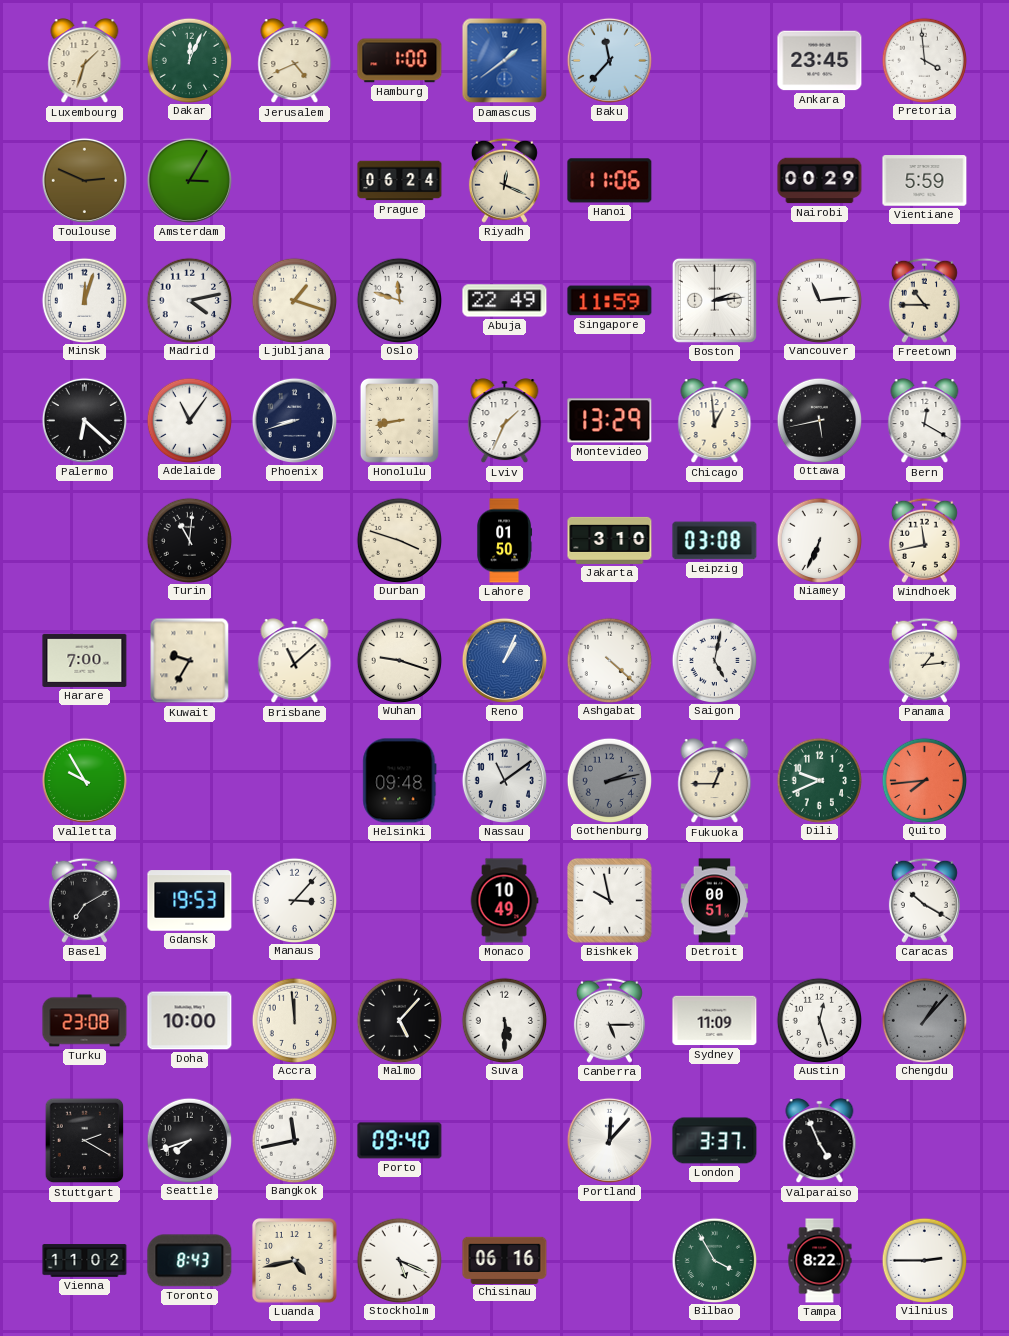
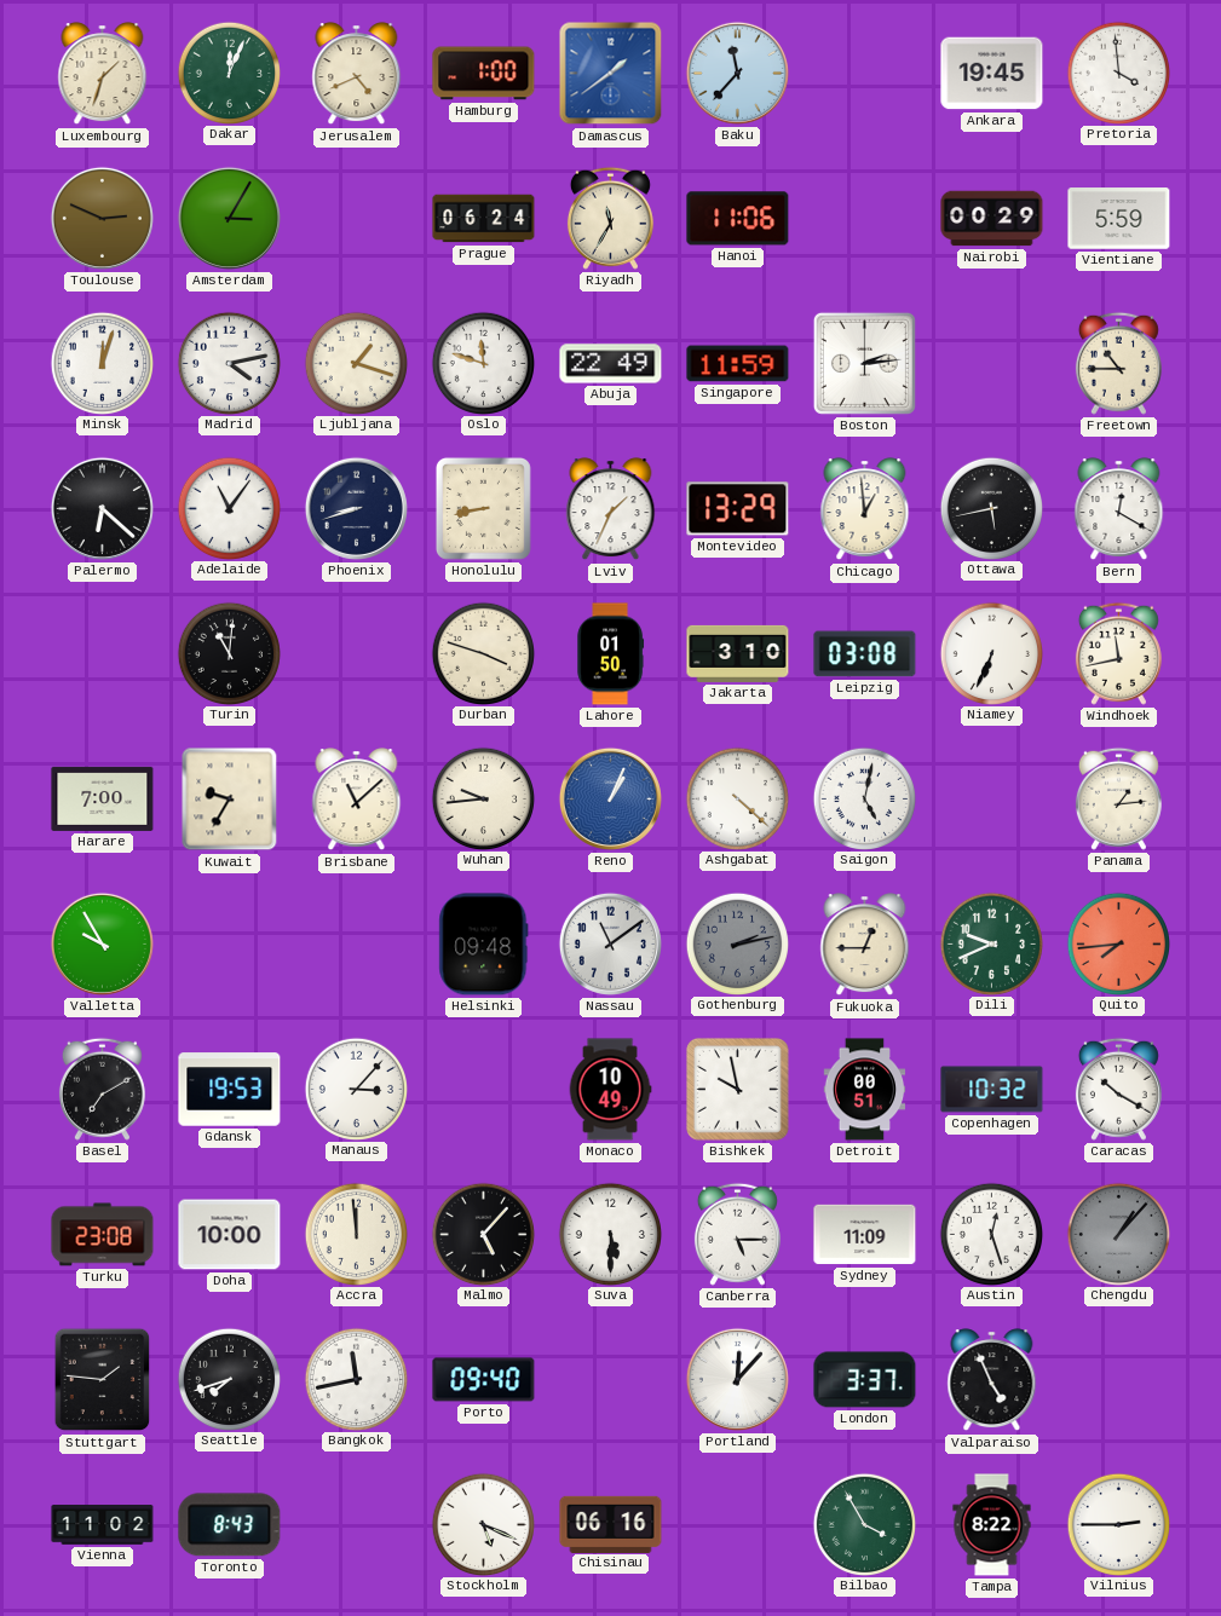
Ankara: 23:45 -> 19:45
Riyadh: 12:19 -> 11:35
Vancouver: 11:14 -> none
Wuhan: 9:18 -> 9:44
Copenhagen: none -> 10:32
Stuttgart: 2:20 -> 1:46
Luanda: 4:43 -> none
